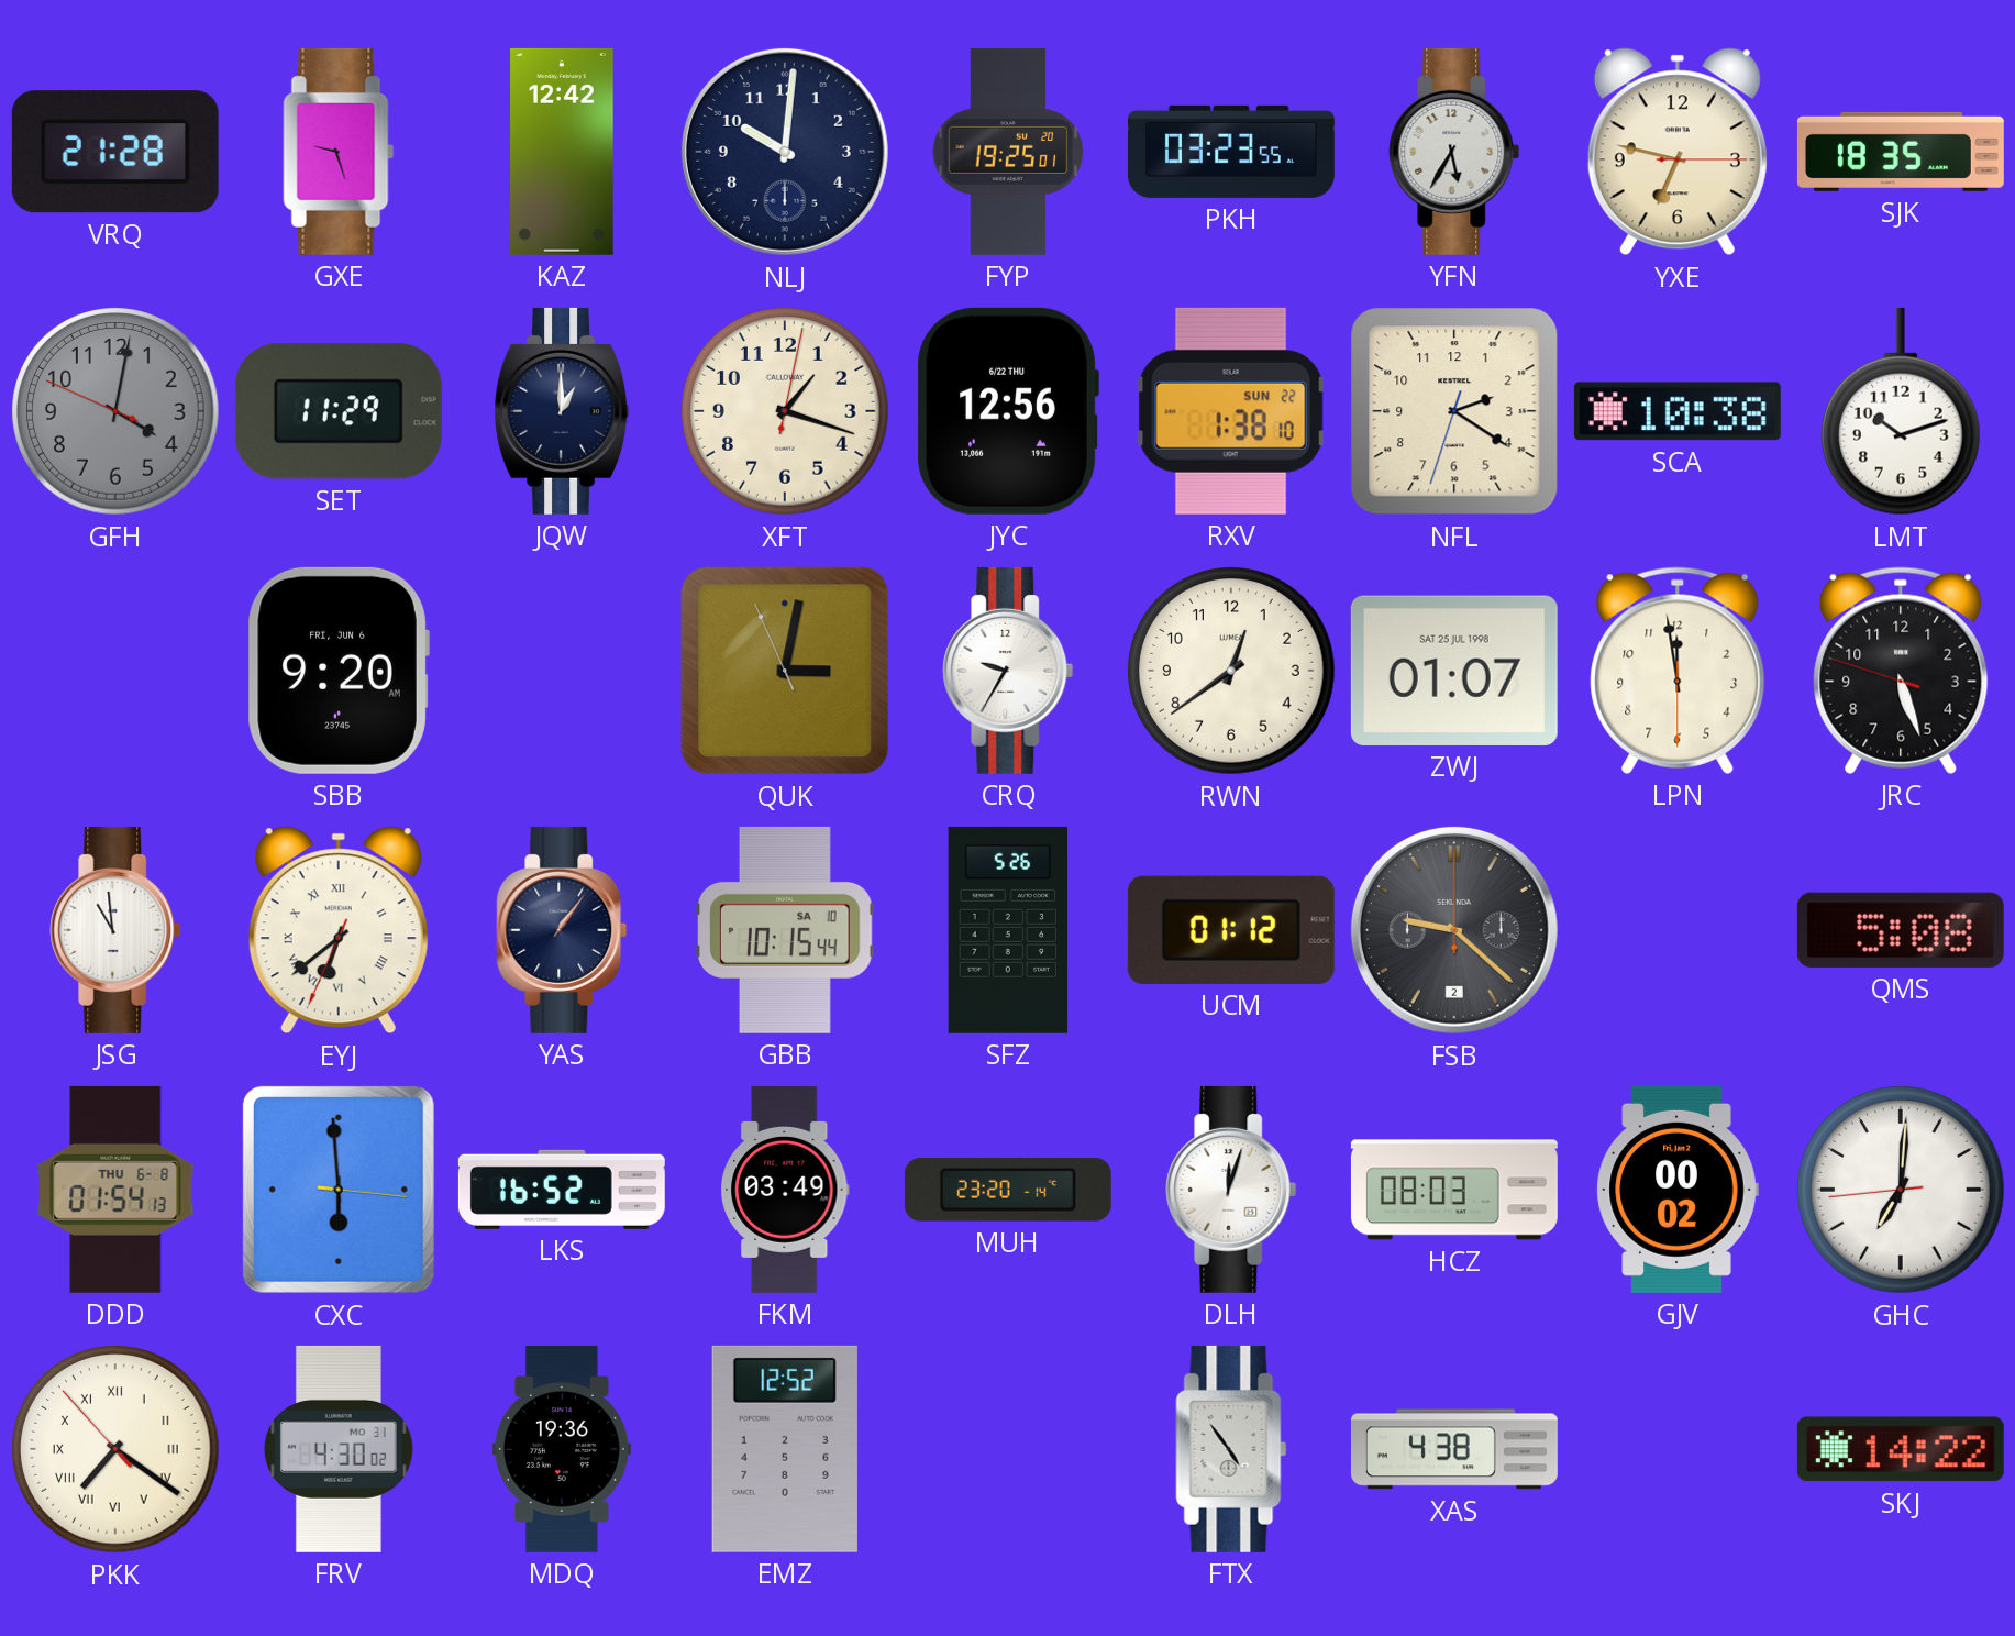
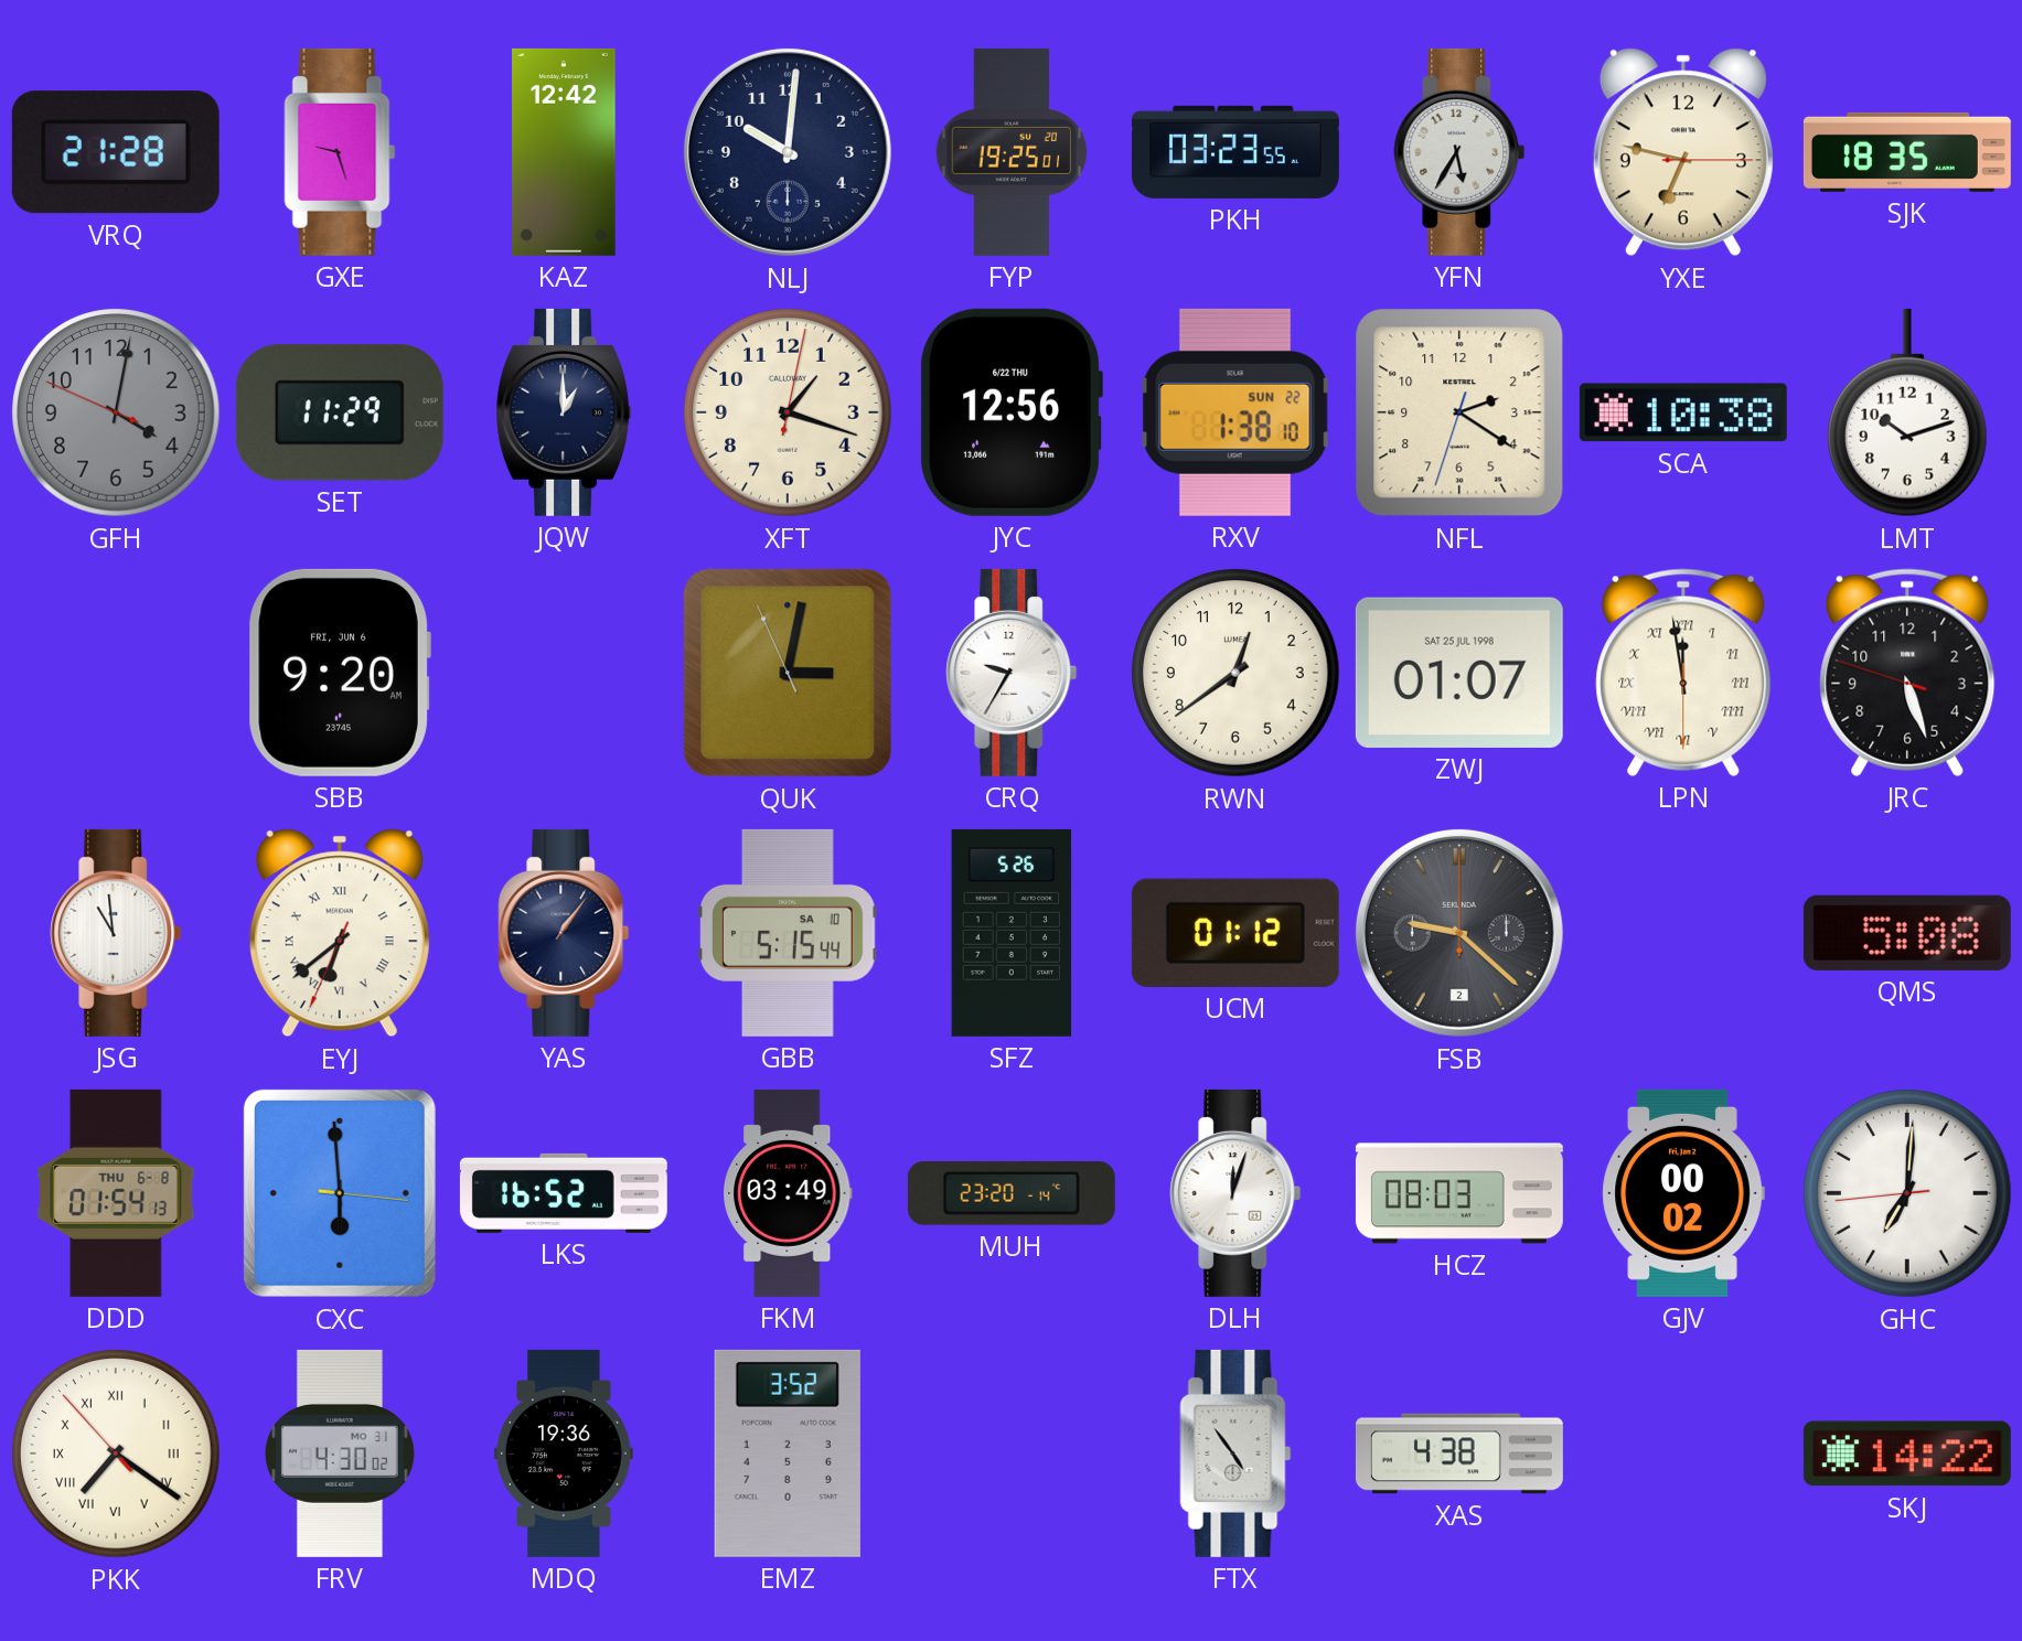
LPN numerals: Arabic -> Roman
GBB: 10:15 -> 5:15
EMZ: 12:52 -> 3:52
